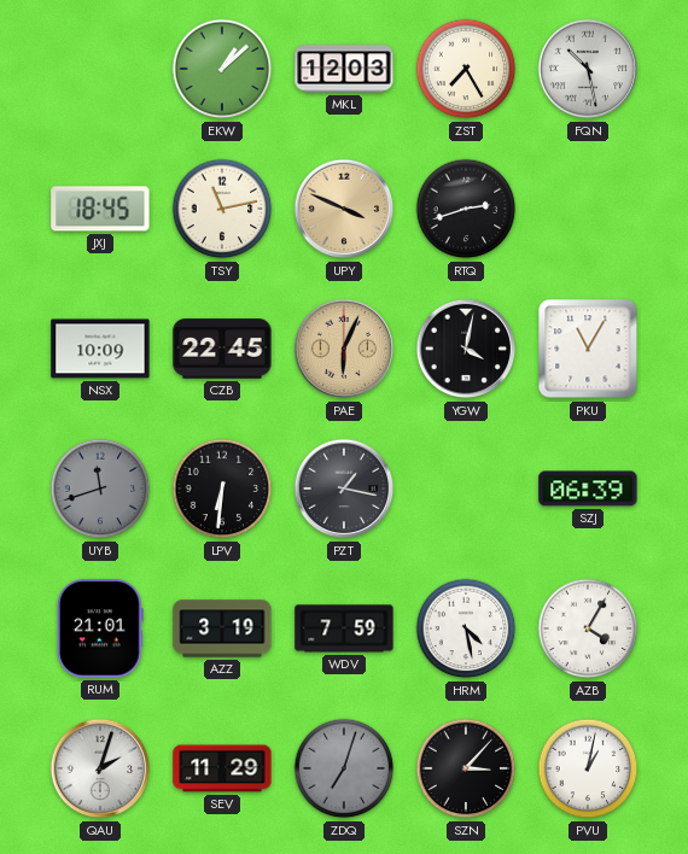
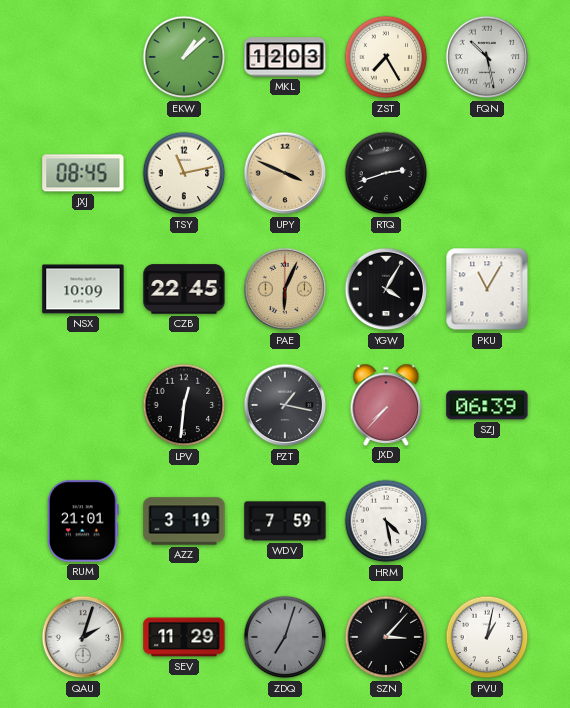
JXJ: 18:45 -> 08:45
YGW: 4:02 -> 4:05
UYB: 11:42 -> none
LPV: 6:31 -> 12:31
JXD: none -> 7:37
AZB: 4:05 -> none
